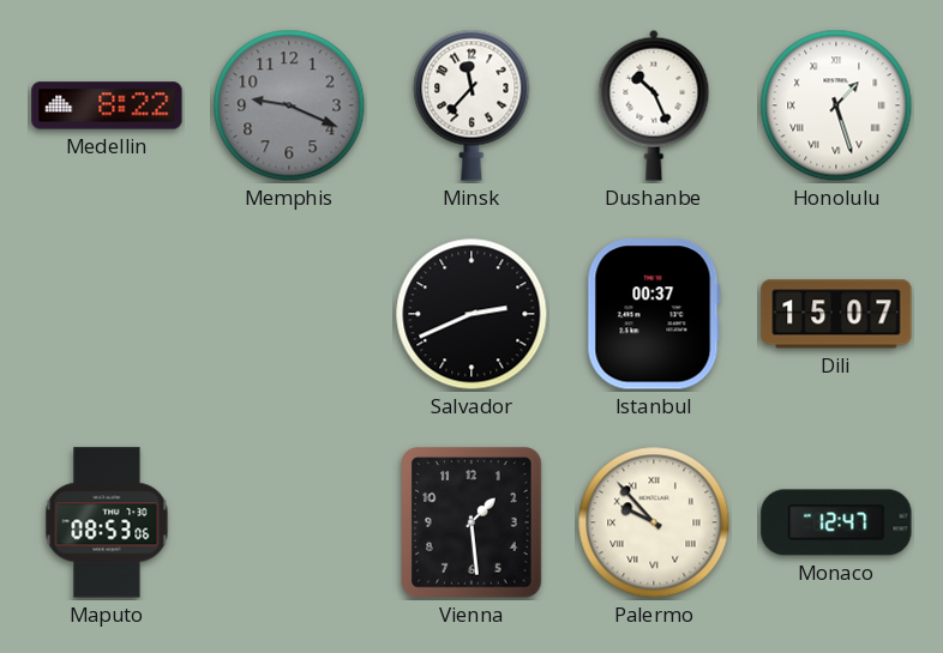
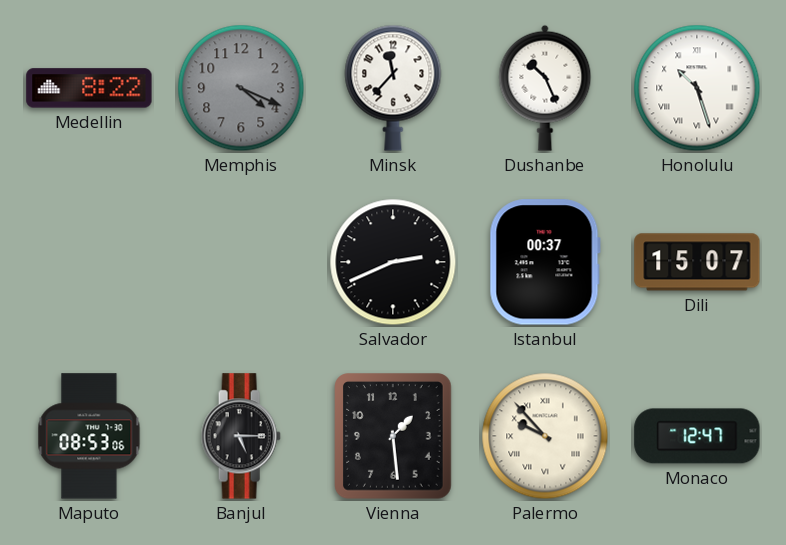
Memphis: 9:19 -> 4:19
Honolulu: 1:27 -> 10:27
Banjul: none -> 5:15
